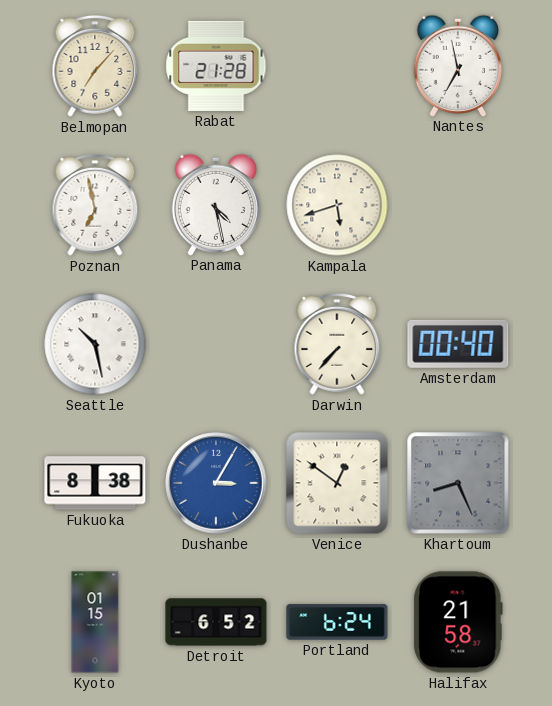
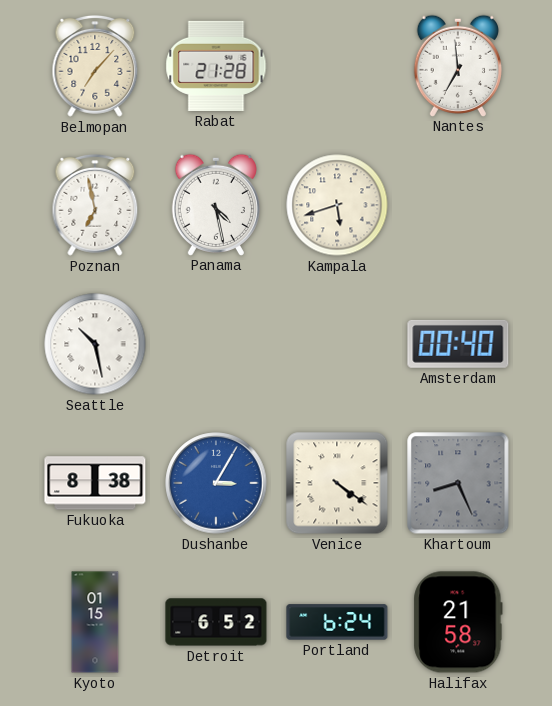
Nantes: 6:58 -> 6:59
Darwin: 7:37 -> none
Venice: 12:51 -> 4:21
